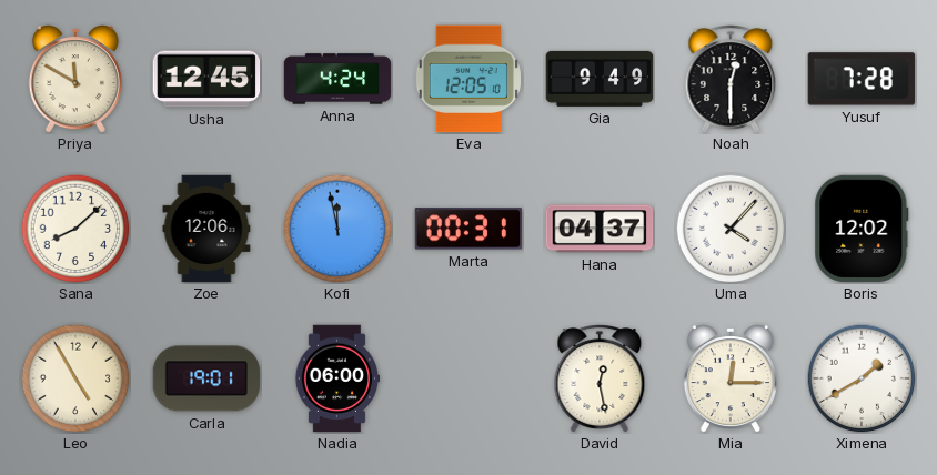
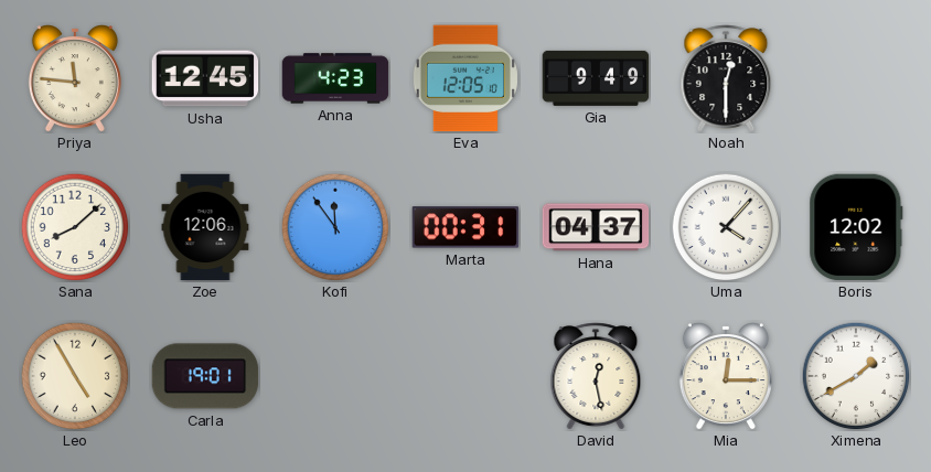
Priya: 11:50 -> 11:46
Anna: 4:24 -> 4:23
Yusuf: 7:28 -> none
Kofi: 11:58 -> 11:54
Nadia: 06:00 -> none
